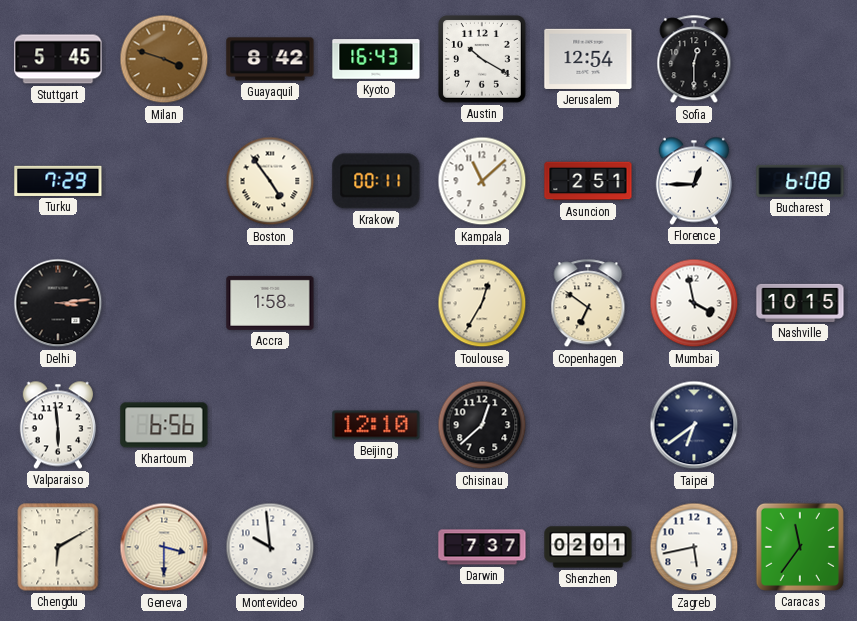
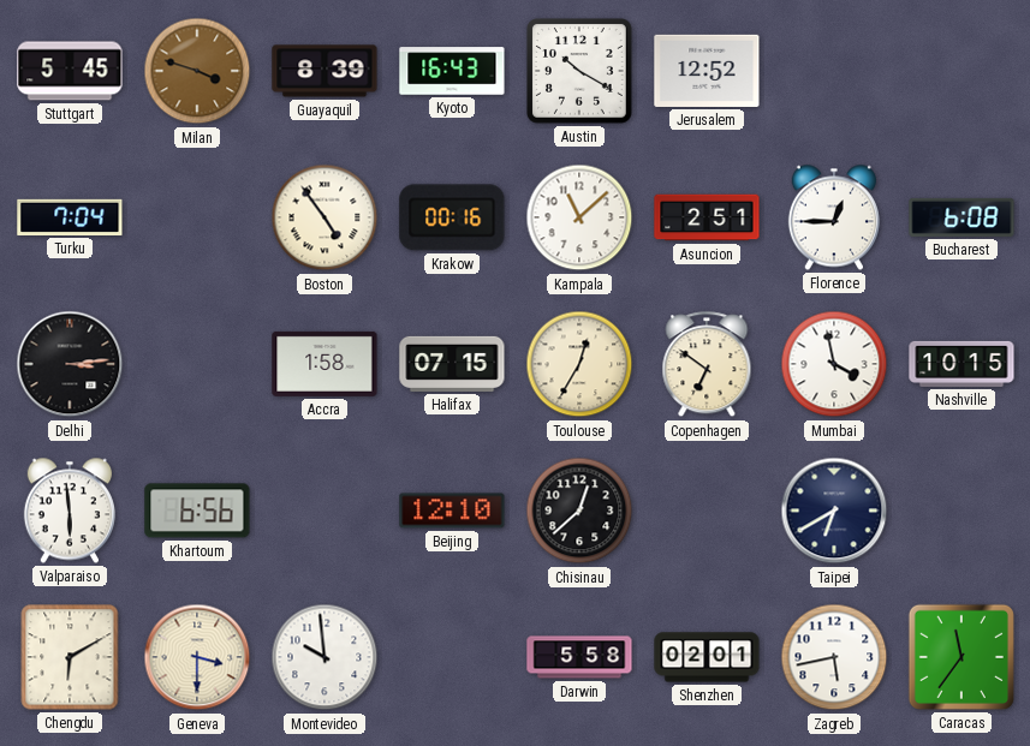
Guayaquil: 8:42 -> 8:39
Jerusalem: 12:54 -> 12:52
Sofia: 12:30 -> none
Turku: 7:29 -> 7:04
Krakow: 00:11 -> 00:16
Halifax: none -> 07:15
Taipei: 6:39 -> 6:40
Darwin: 7:37 -> 5:58
